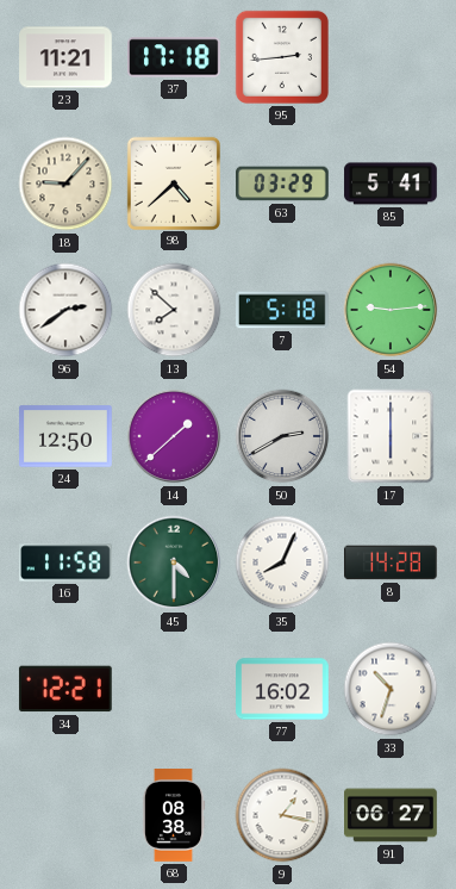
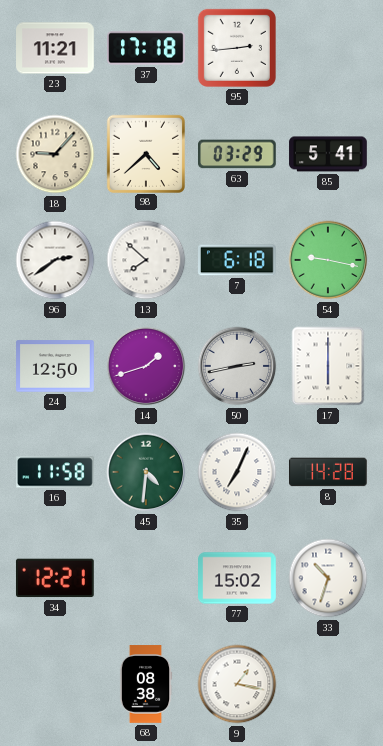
7: 5:18 -> 6:18
54: 9:14 -> 9:17
14: 1:38 -> 1:42
50: 2:40 -> 2:43
45: 4:30 -> 4:31
35: 8:04 -> 7:04
77: 16:02 -> 15:02
91: 06:27 -> none
